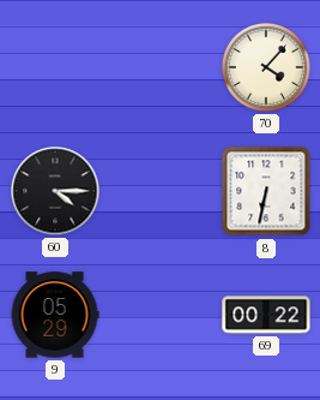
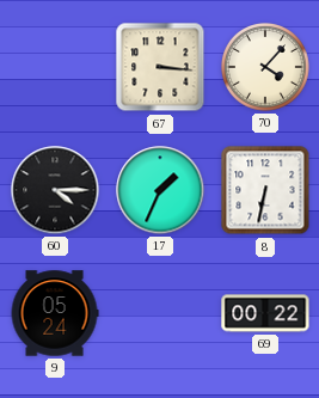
67: none -> 3:16
17: none -> 1:34
9: 05:29 -> 05:24
